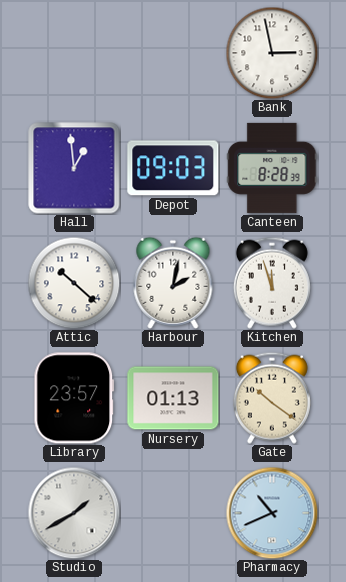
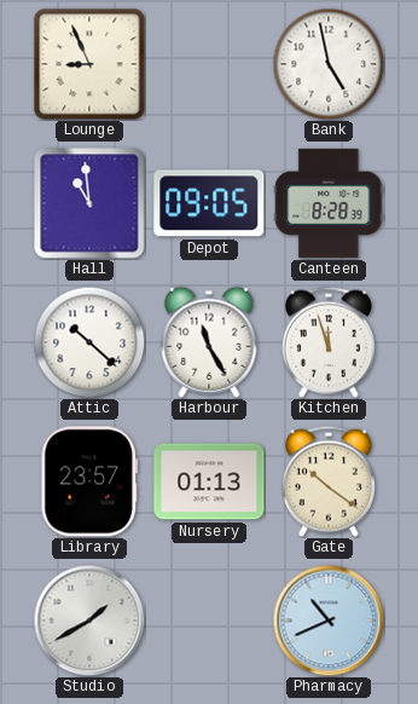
Lounge: none -> 8:56
Bank: 2:58 -> 4:58
Hall: 12:59 -> 10:59
Depot: 09:03 -> 09:05
Harbour: 2:02 -> 11:25
